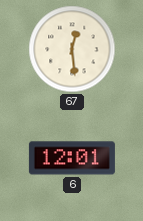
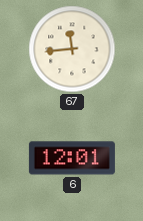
67: 12:29 -> 11:44
